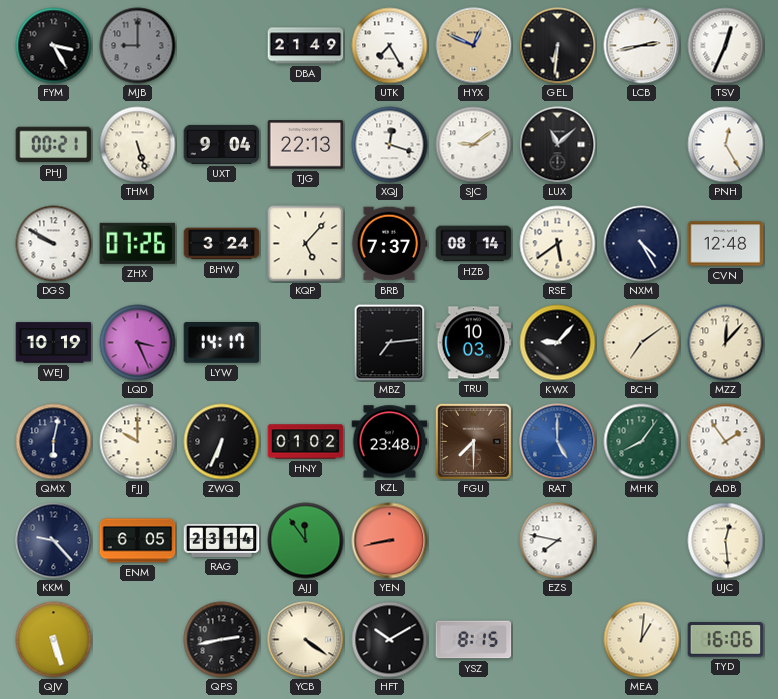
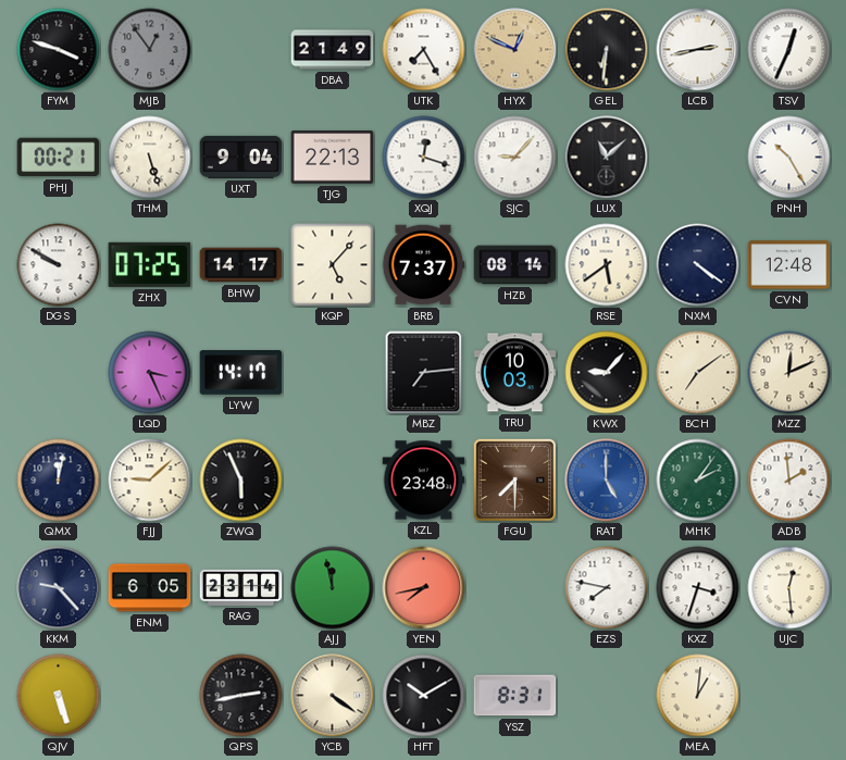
FYM: 3:25 -> 3:48
MJB: 9:00 -> 12:54
SJC: 9:09 -> 9:07
PNH: 12:25 -> 10:25
ZHX: 07:26 -> 07:25
BHW: 3:24 -> 14:17
NXM: 4:25 -> 4:21
WEJ: 10:19 -> none
MZZ: 12:07 -> 12:11
QMX: 6:02 -> 12:02
FJJ: 10:00 -> 9:08
ZWQ: 6:34 -> 5:56
HNY: 01:02 -> none
MHK: 8:06 -> 2:06
ADB: 1:54 -> 1:59
AJJ: 11:54 -> 11:58
YEN: 8:43 -> 7:43
KXZ: none -> 3:33
YSZ: 8:15 -> 8:31
TYD: 16:06 -> none
